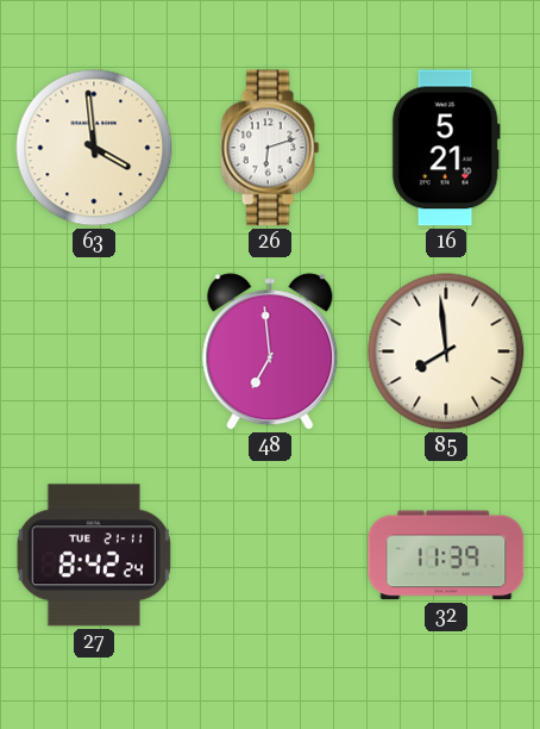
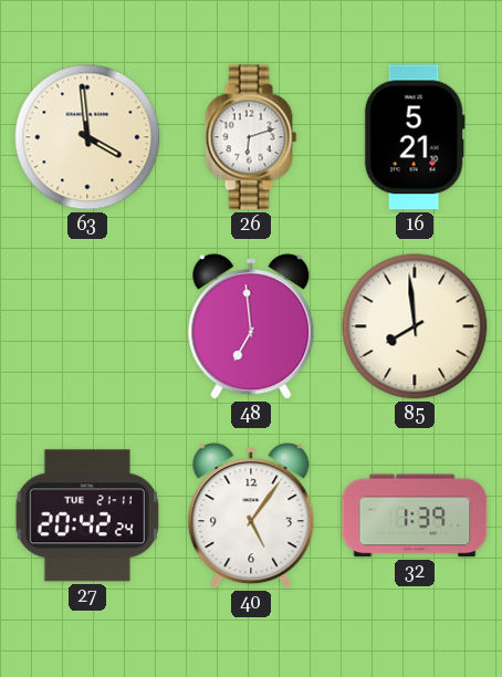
27: 8:42 -> 20:42
40: none -> 5:06
32: 11:39 -> 1:39
